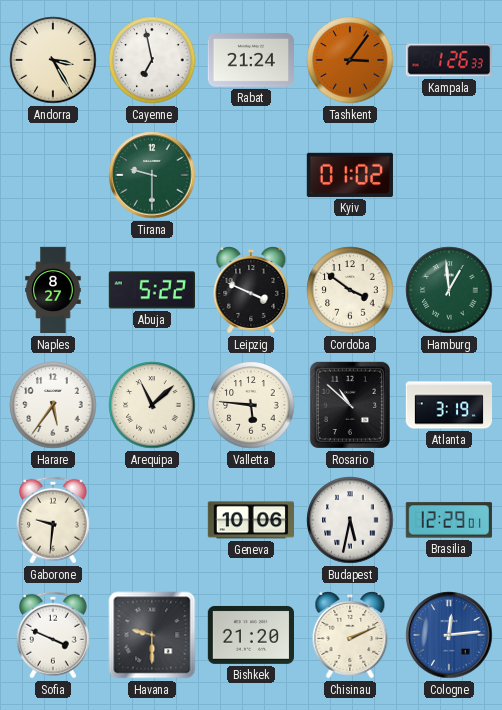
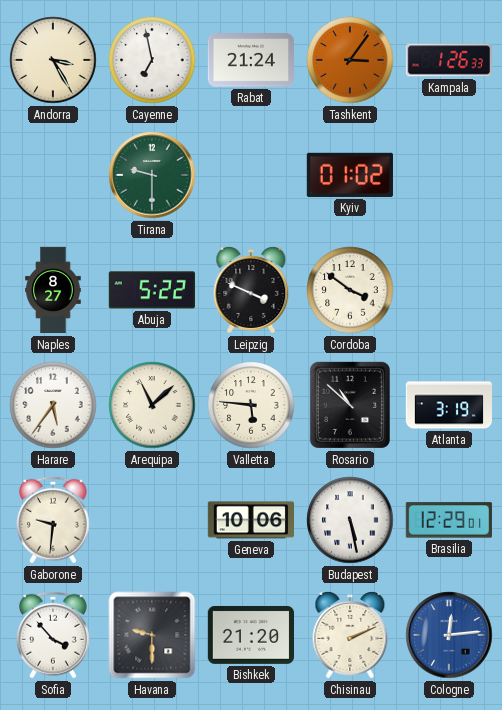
Hamburg: 12:59 -> none
Budapest: 5:32 -> 5:28
Sofia: 3:49 -> 3:53
